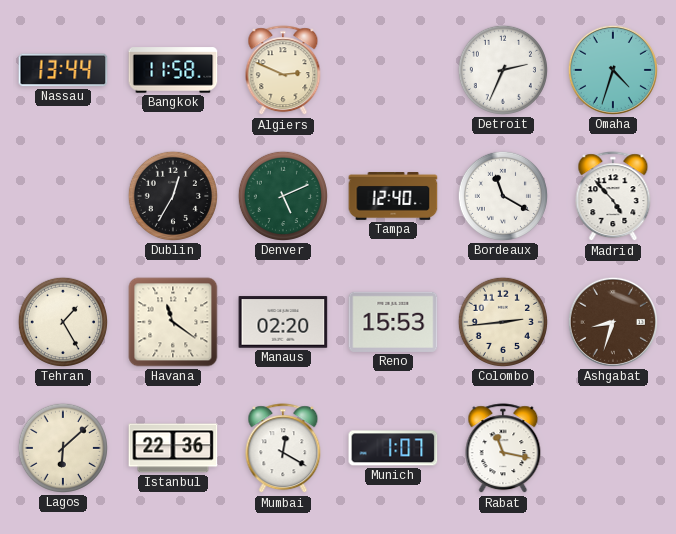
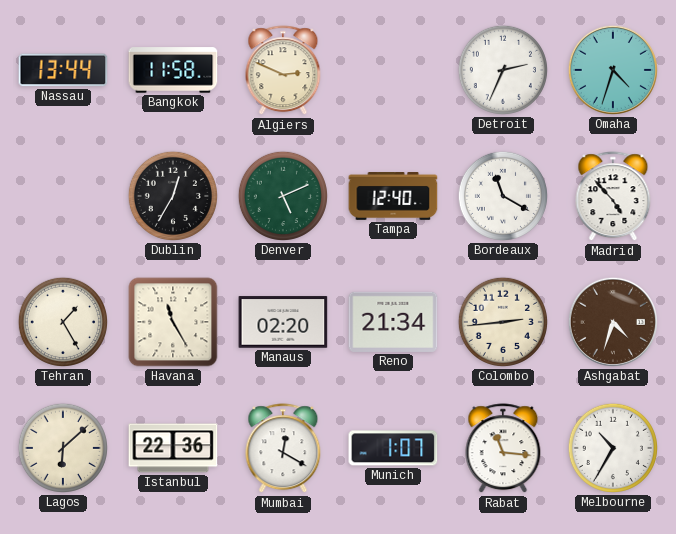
Havana: 11:21 -> 11:25
Reno: 15:53 -> 21:34
Ashgabat: 8:33 -> 4:33
Rabat: 11:17 -> 11:16
Melbourne: none -> 10:35
